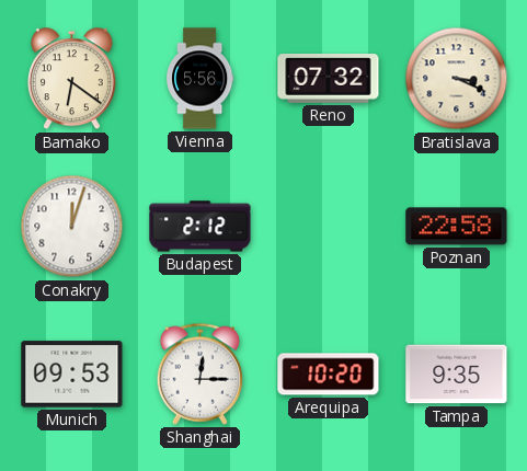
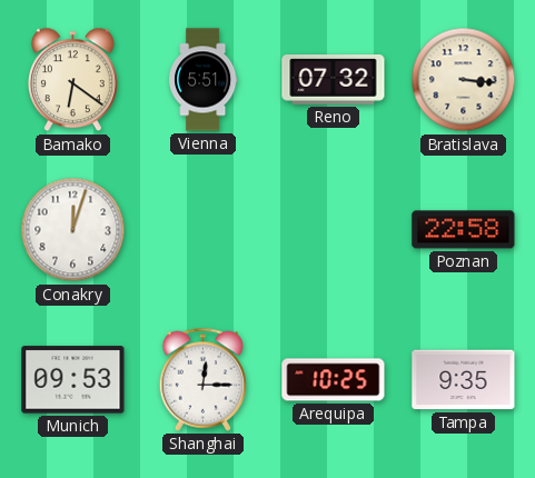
Vienna: 5:56 -> 5:51
Bratislava: 3:19 -> 3:16
Budapest: 2:12 -> none
Arequipa: 10:20 -> 10:25
